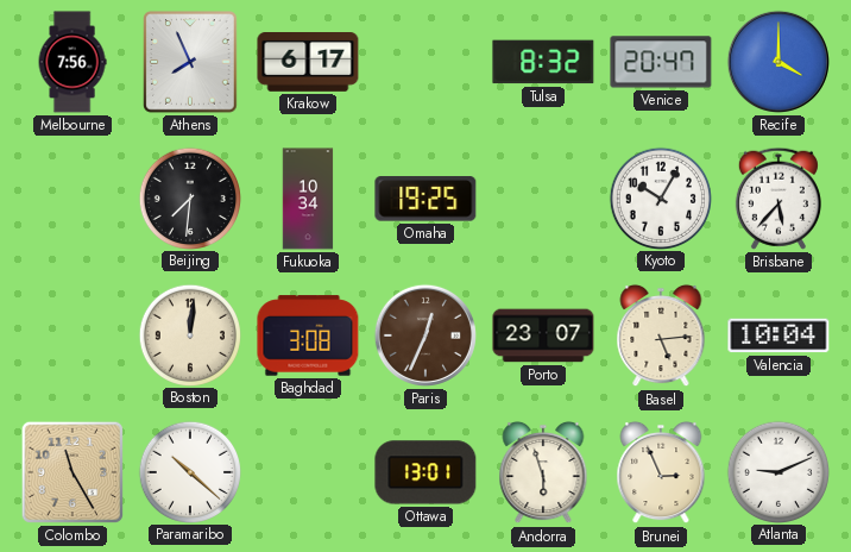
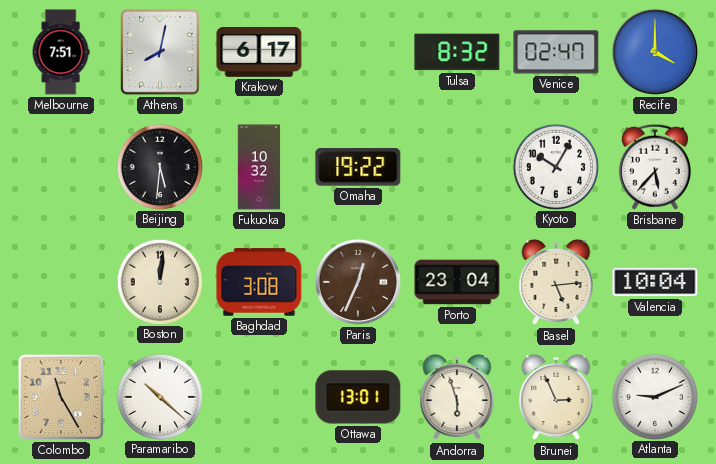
Melbourne: 7:56 -> 7:51
Athens: 7:56 -> 8:02
Venice: 20:47 -> 02:47
Beijing: 7:31 -> 5:31
Fukuoka: 10:34 -> 10:32
Omaha: 19:25 -> 19:22
Porto: 23:07 -> 23:04
